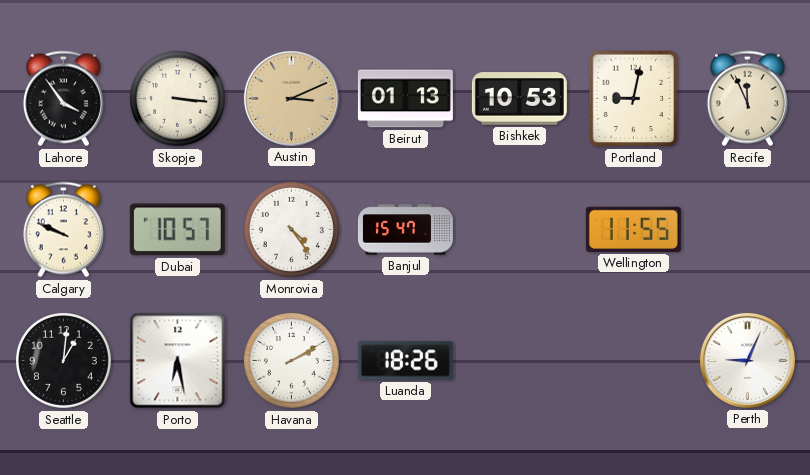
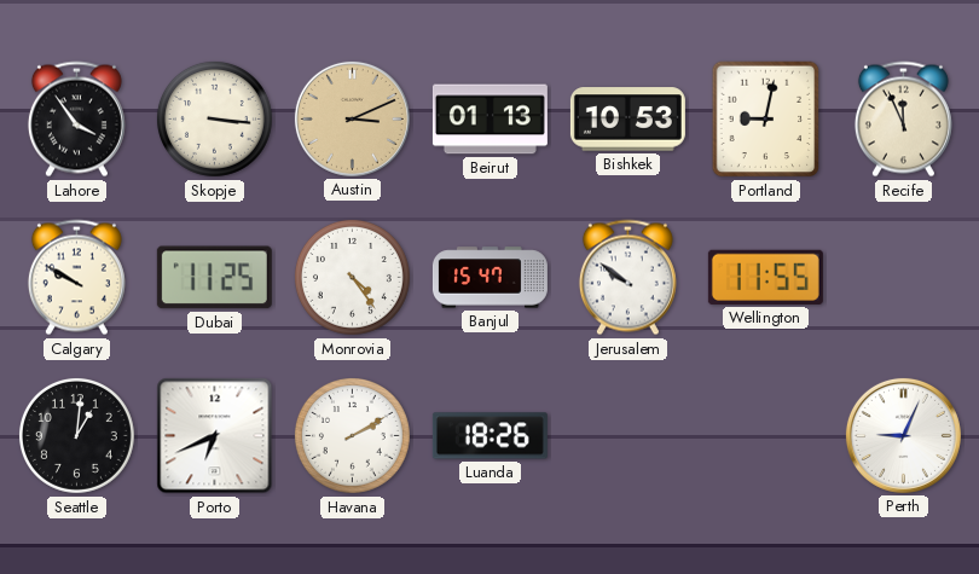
Calgary: 9:49 -> 9:50
Dubai: 10:57 -> 11:25
Jerusalem: none -> 9:51
Porto: 6:28 -> 6:41
